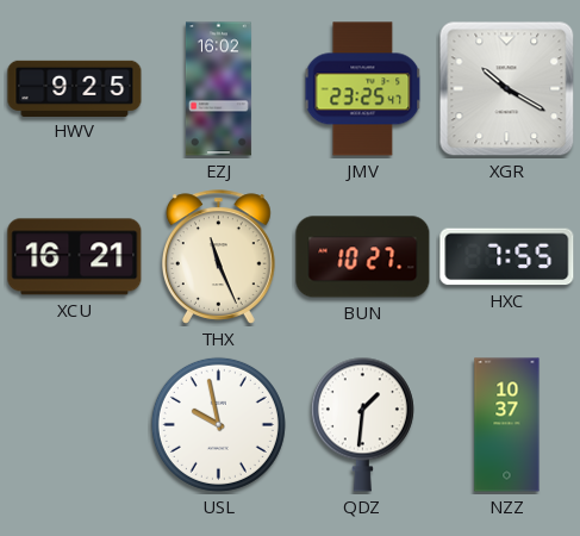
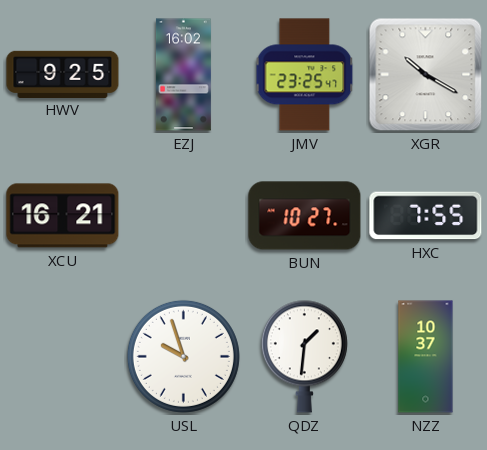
THX: 11:26 -> none
USL: 9:58 -> 9:57
